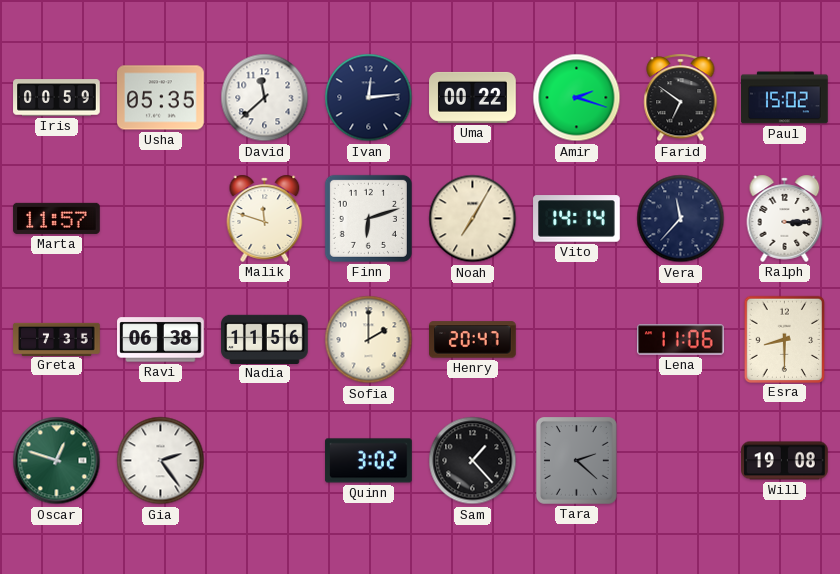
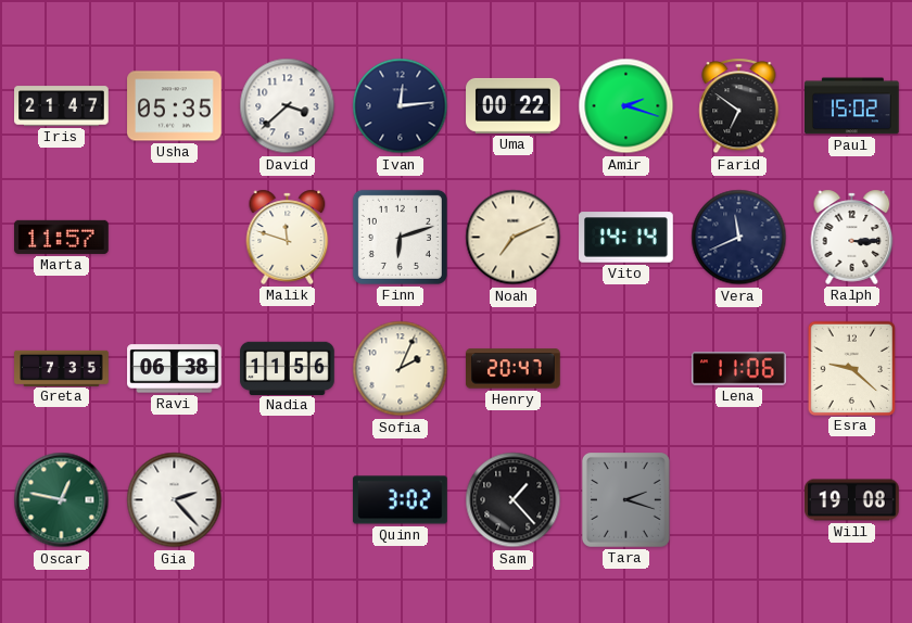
Iris: 00:59 -> 21:47
David: 11:38 -> 3:38
Noah: 7:05 -> 7:11
Vera: 11:37 -> 11:41
Sofia: 2:00 -> 2:04
Esra: 8:30 -> 9:22
Oscar: 12:48 -> 12:47
Gia: 2:24 -> 2:23
Tara: 2:22 -> 2:18
